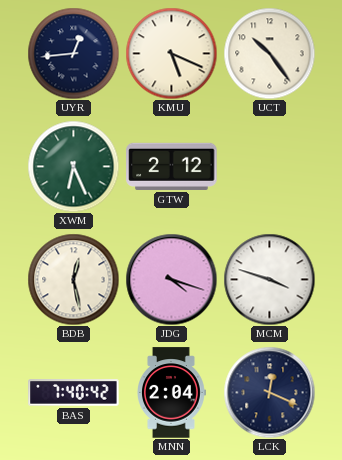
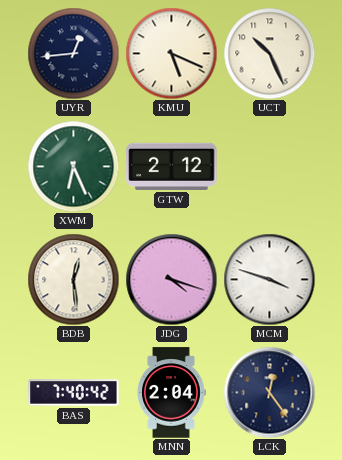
UCT: 10:24 -> 10:26
BDB: 12:28 -> 12:29
LCK: 12:19 -> 12:24
